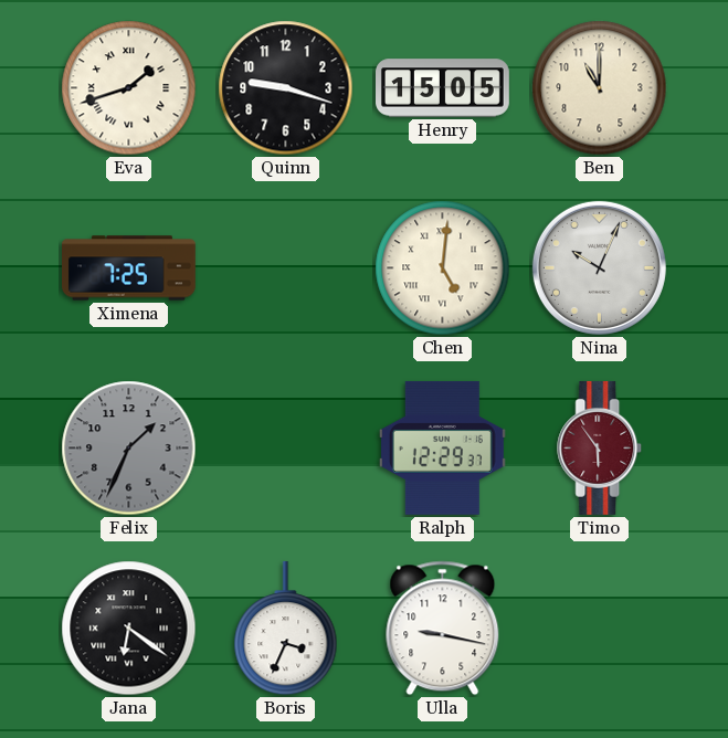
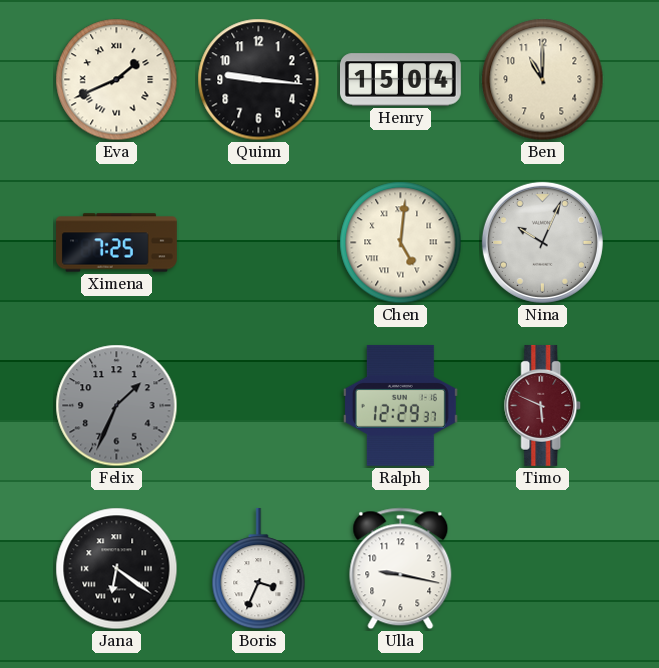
Eva: 1:42 -> 1:41
Quinn: 9:18 -> 9:16
Henry: 15:05 -> 15:04
Timo: 5:54 -> 5:49
